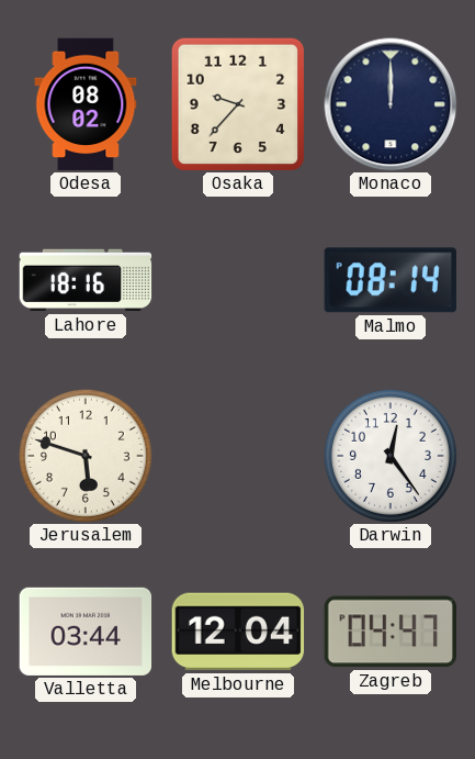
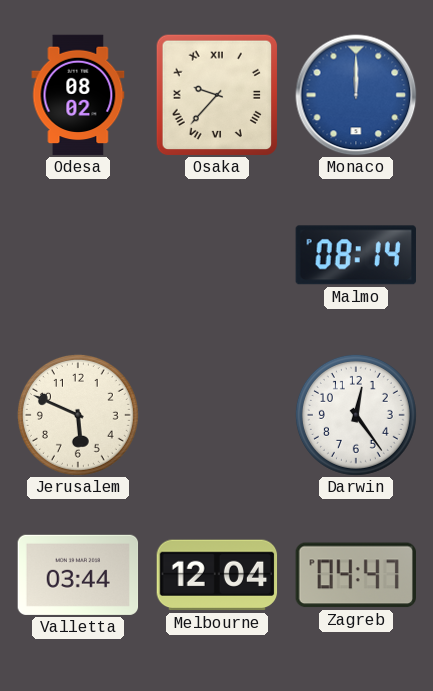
Osaka numerals: Arabic -> Roman
Monaco dial: navy -> blue
Lahore: 18:16 -> none
Jerusalem: 5:48 -> 5:49
